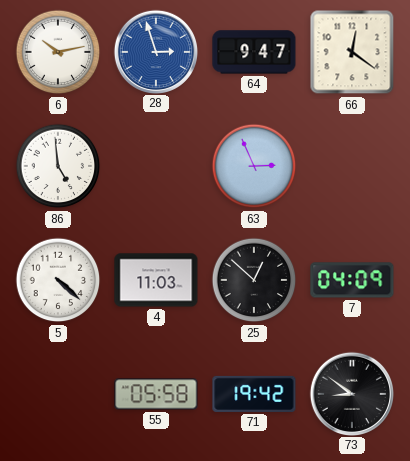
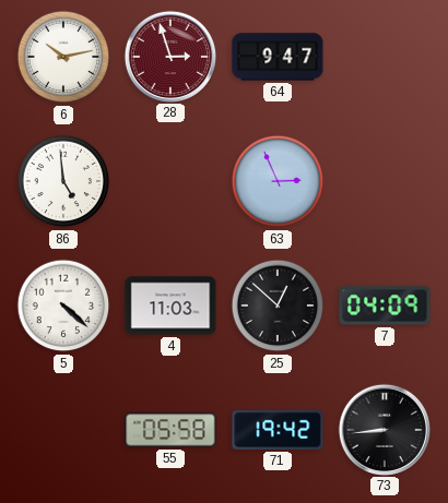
28 dial: blue -> burgundy
66: 12:21 -> none
73: 8:51 -> 8:44
